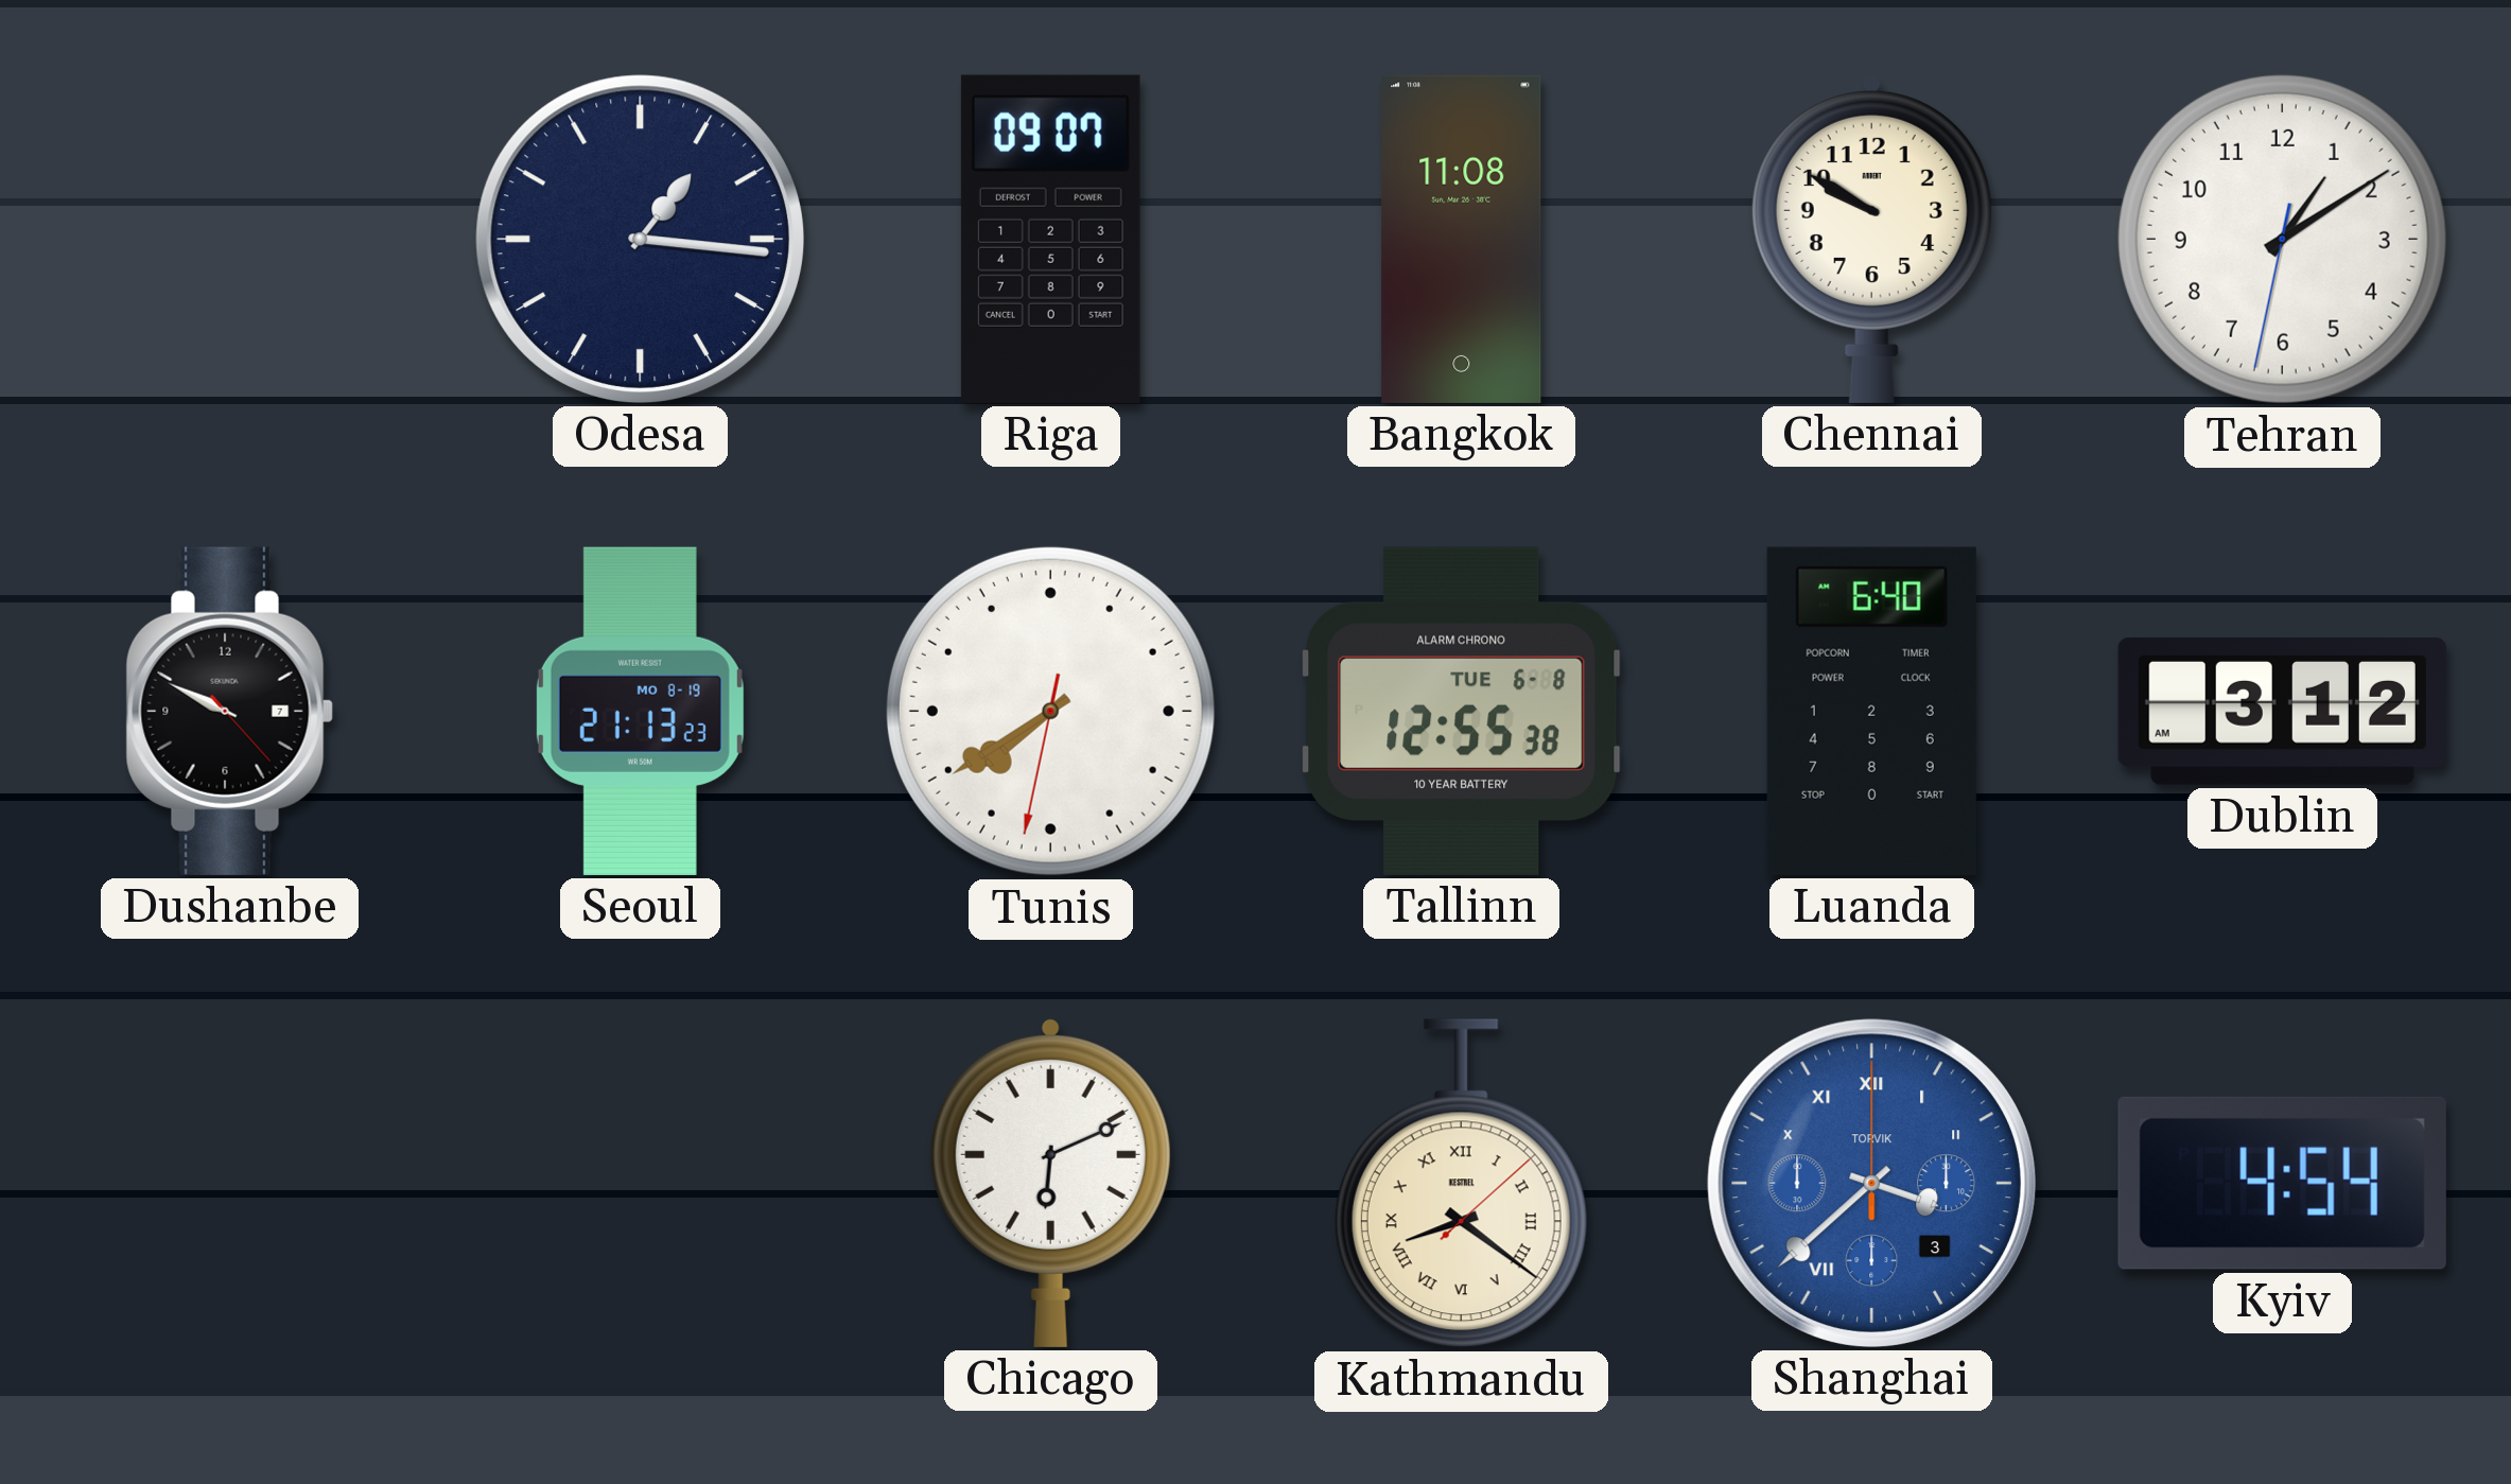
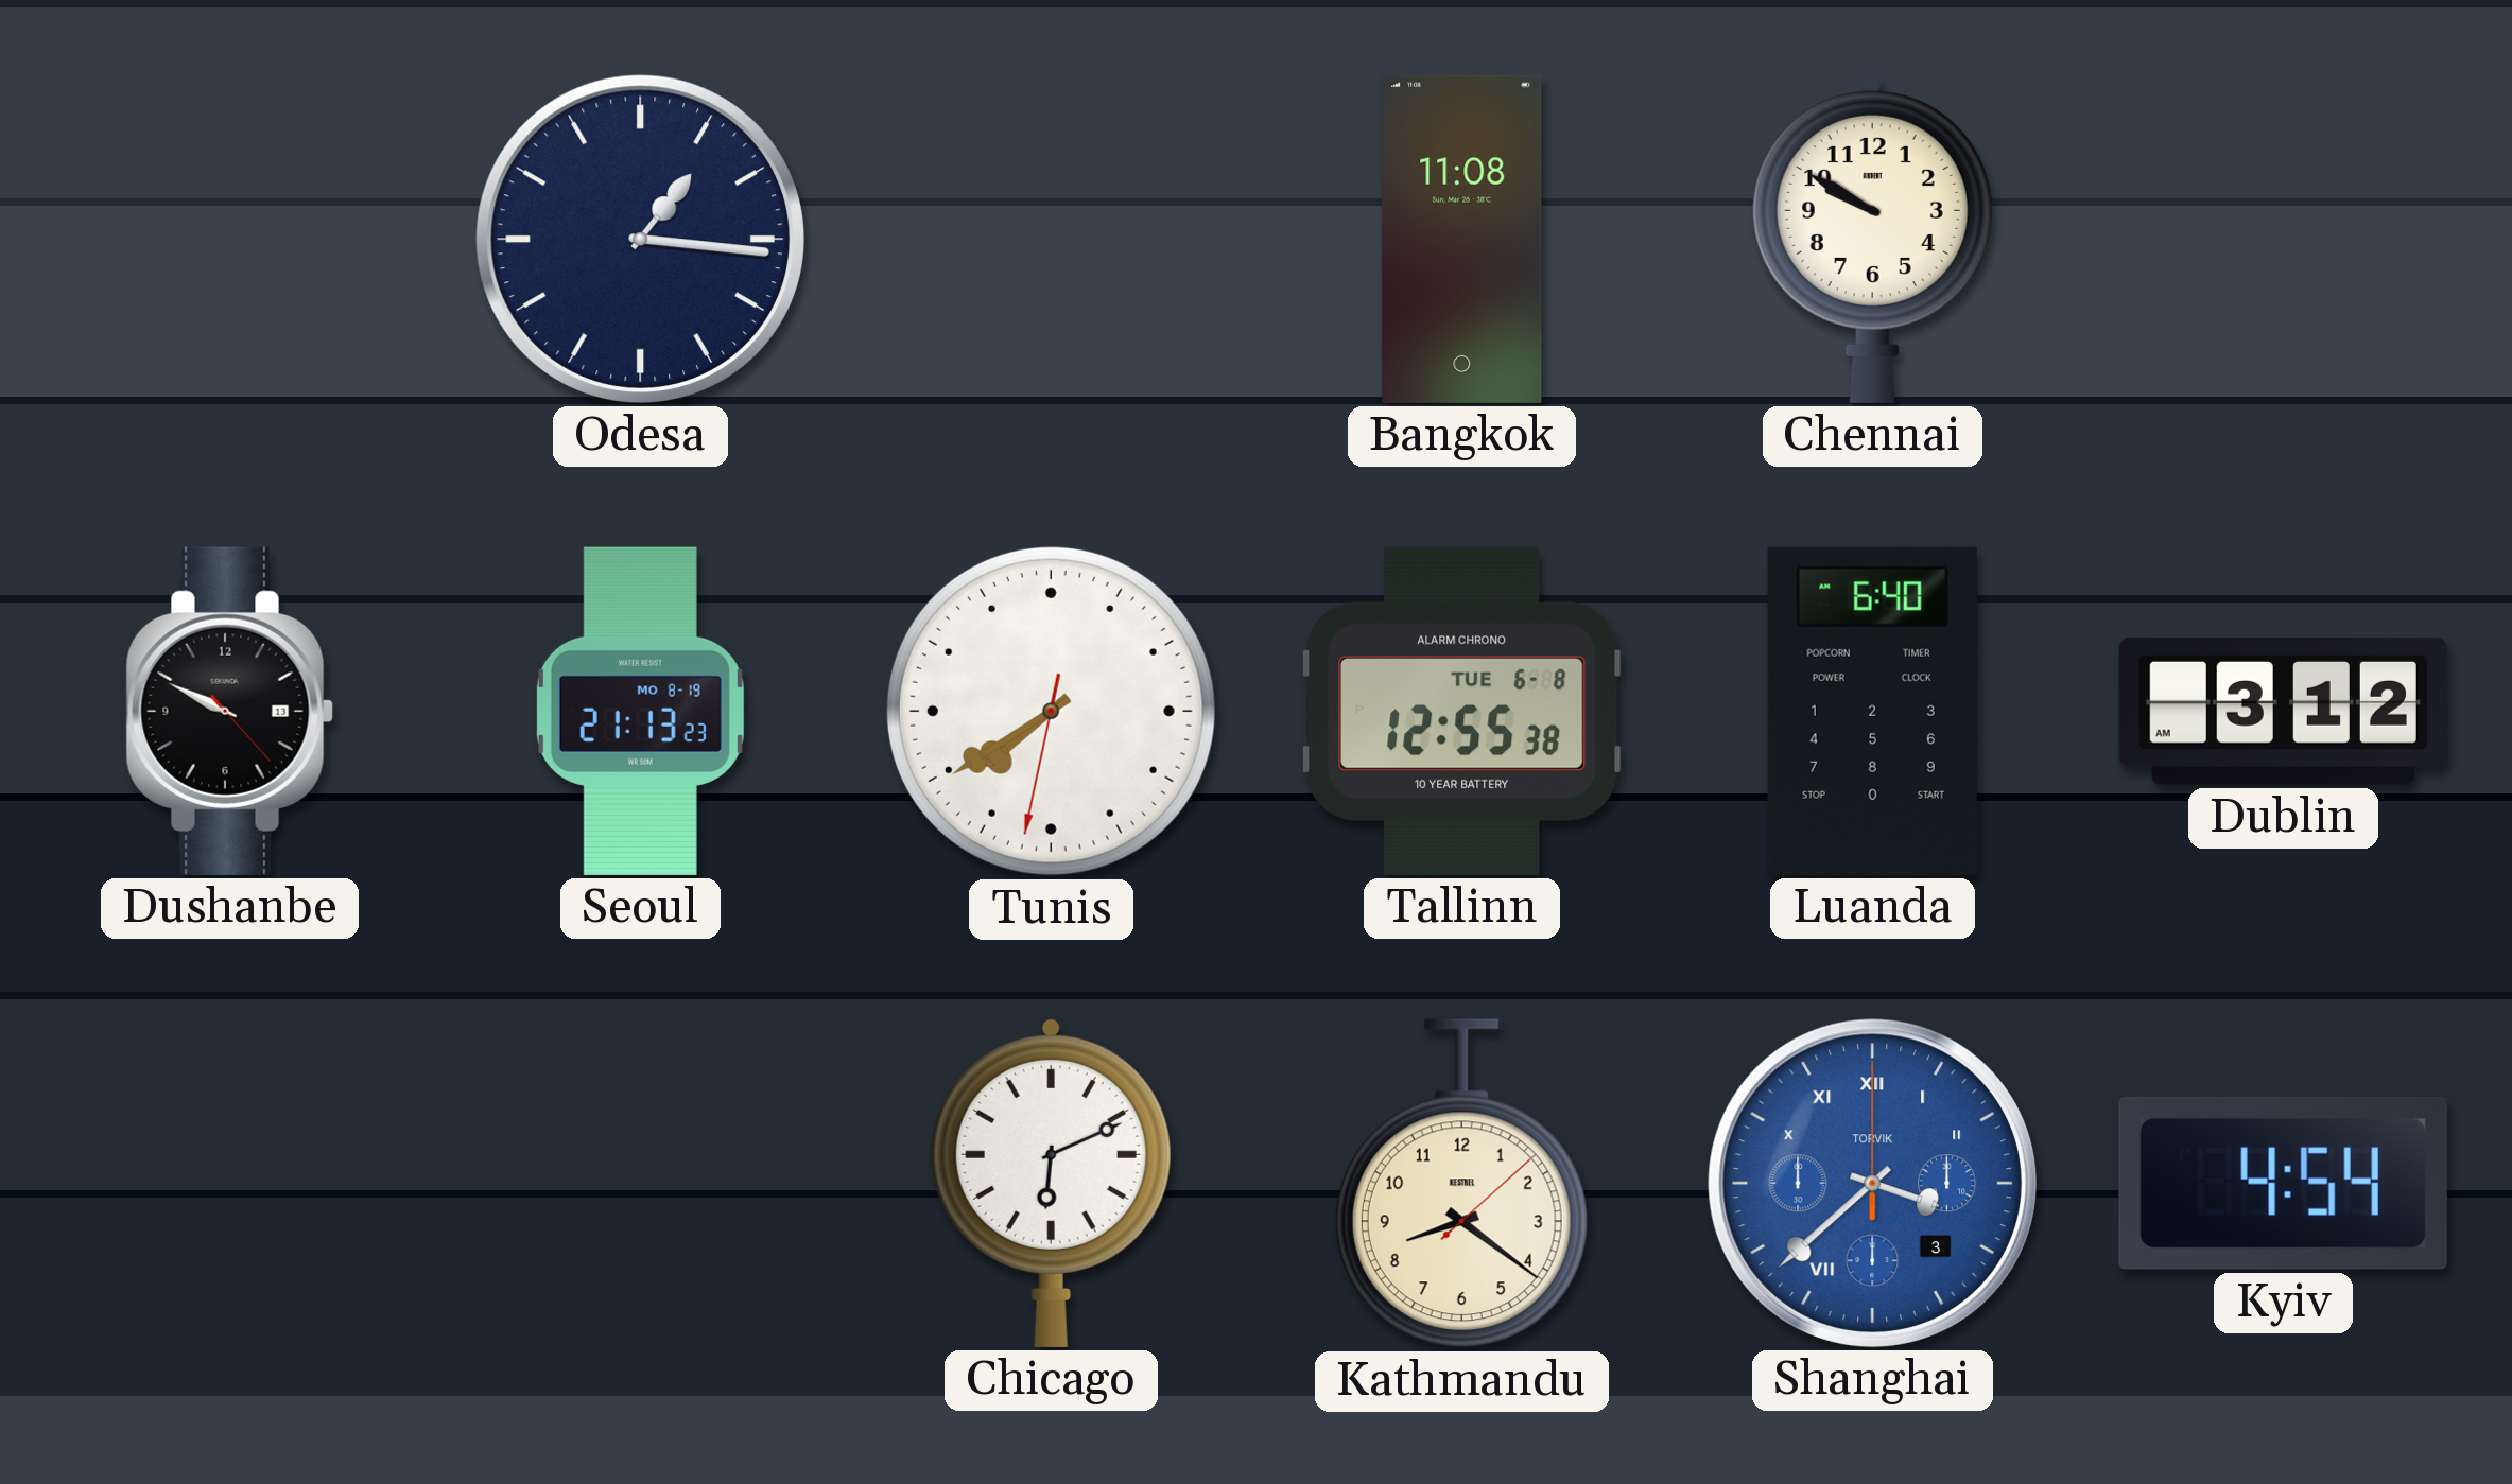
Riga: 09:07 -> none
Tehran: 1:09 -> none
Dushanbe date: 7 -> 13
Kathmandu numerals: Roman -> Arabic
